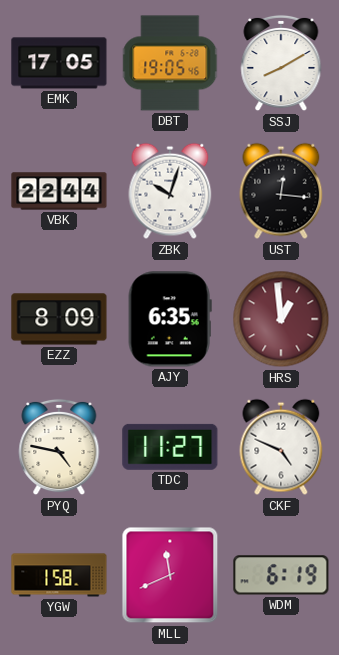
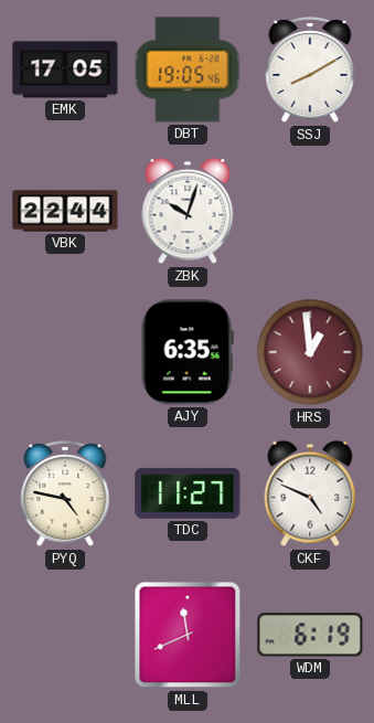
UST: 12:16 -> none
EZZ: 8:09 -> none
YGW: 1:58 -> none
